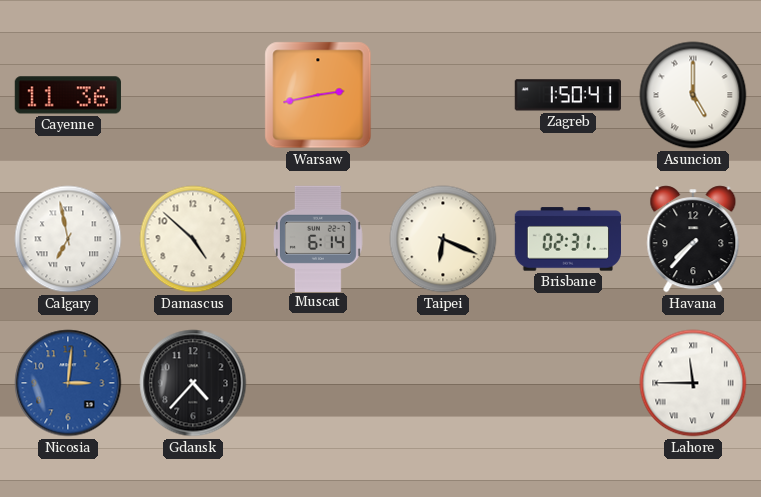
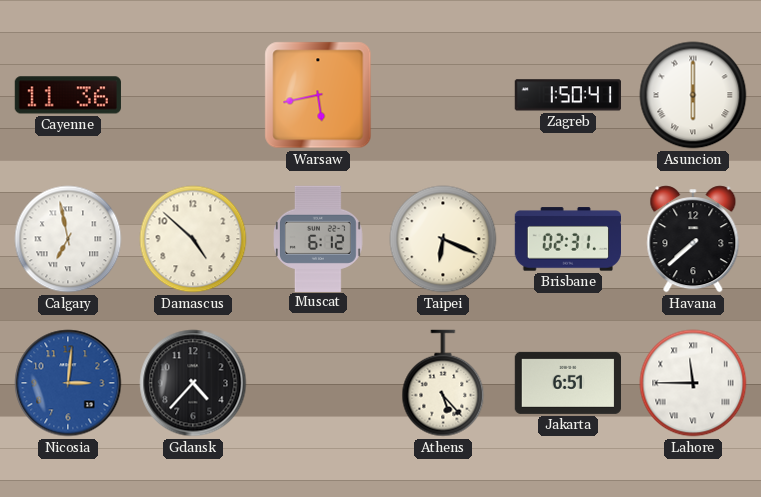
Warsaw: 2:43 -> 5:43
Asuncion: 5:00 -> 6:00
Muscat: 6:14 -> 6:12
Havana: 7:37 -> 7:38
Athens: none -> 5:23
Jakarta: none -> 6:51
